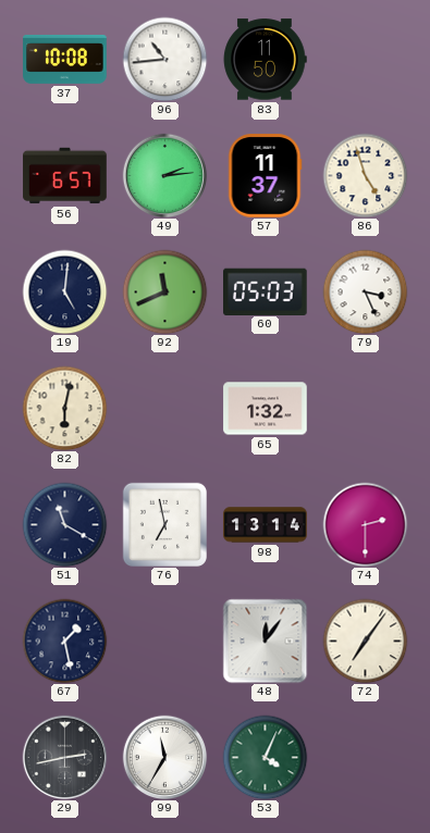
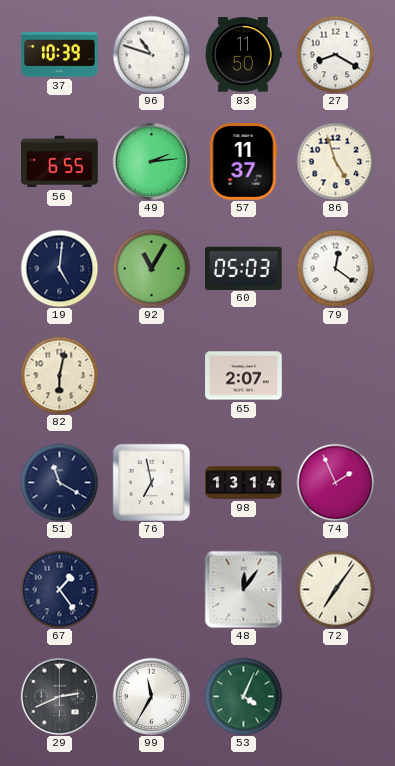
37: 10:08 -> 10:39
96: 10:44 -> 10:48
27: none -> 8:20
56: 6:57 -> 6:55
92: 11:41 -> 11:05
79: 3:26 -> 12:21
65: 1:32 -> 2:07
74: 2:30 -> 1:56
67: 1:28 -> 1:24
29: 2:43 -> 2:41
